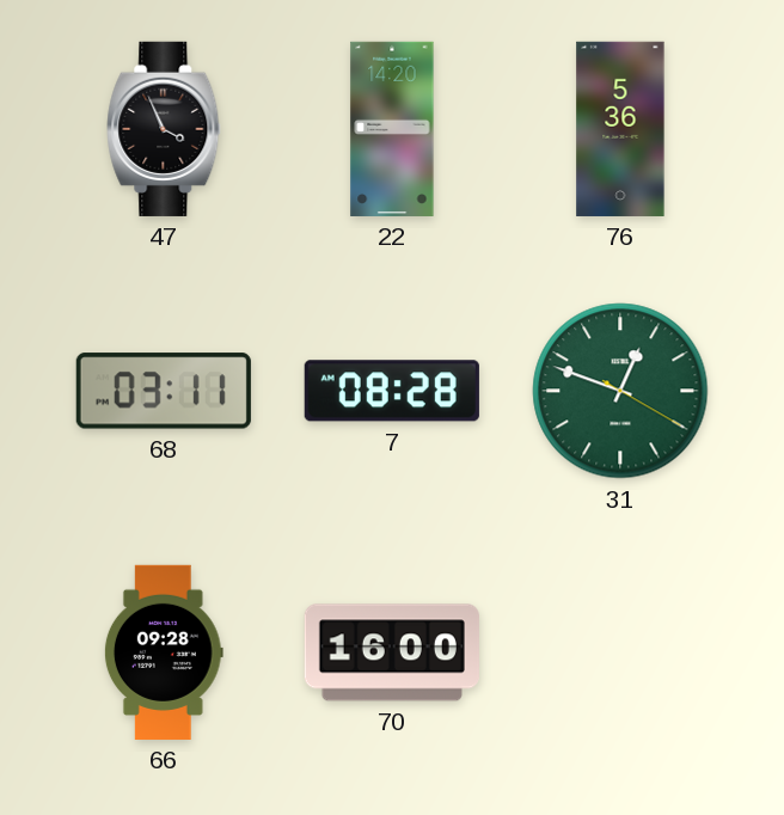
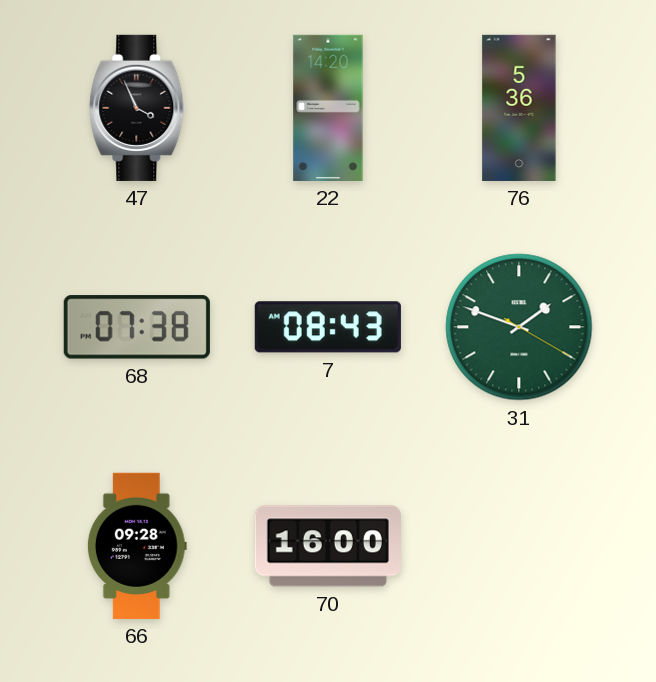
68: 03:11 -> 07:38
7: 08:28 -> 08:43
31: 12:48 -> 1:48
